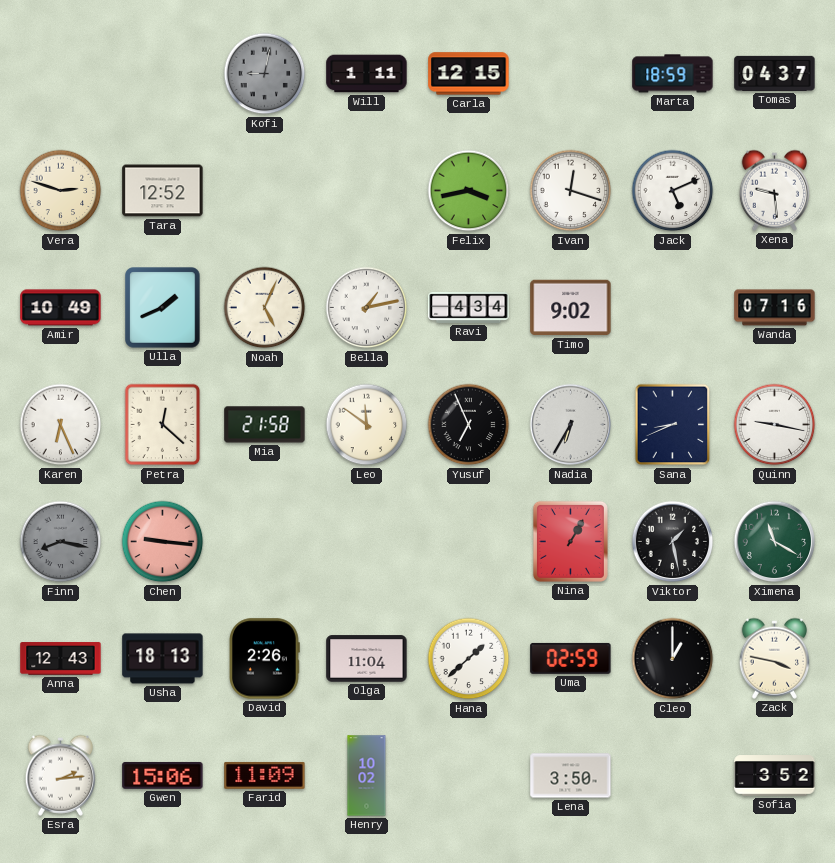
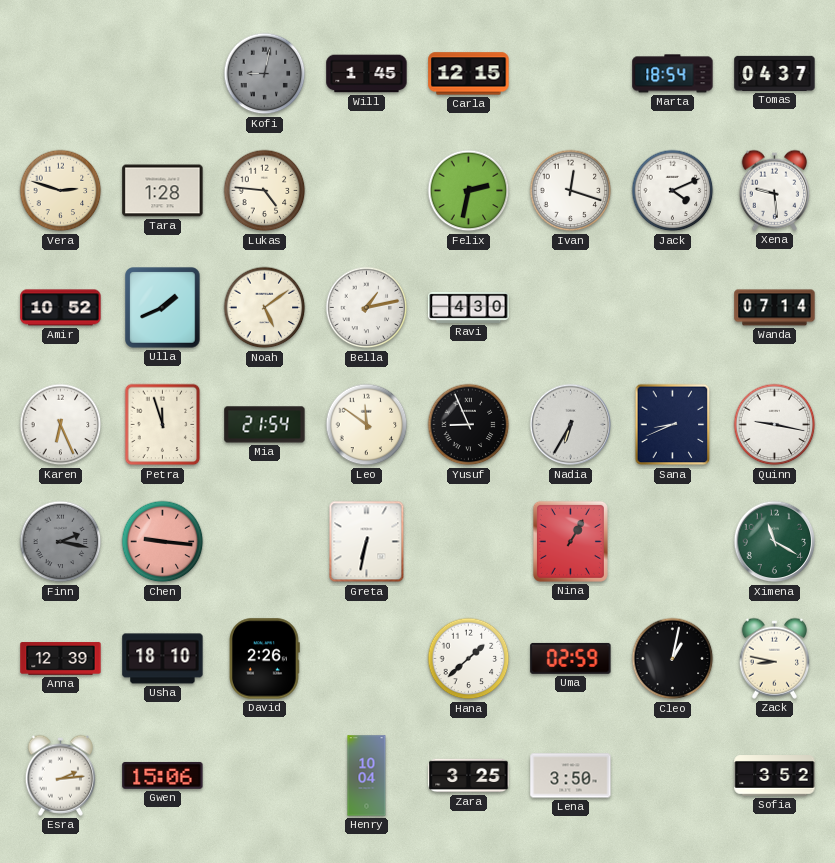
Will: 1:11 -> 1:45
Marta: 18:59 -> 18:54
Tara: 12:52 -> 1:28
Lukas: none -> 4:46
Felix: 3:43 -> 2:32
Jack: 5:11 -> 4:11
Amir: 10:49 -> 10:52
Noah: 5:04 -> 5:09
Ravi: 4:34 -> 4:30
Timo: 9:02 -> none
Wanda: 07:16 -> 07:14
Petra: 12:22 -> 11:57
Mia: 21:58 -> 21:54
Yusuf: 6:56 -> 8:56
Finn: 8:17 -> 2:17
Greta: none -> 6:32
Viktor: 1:28 -> none
Anna: 12:43 -> 12:39
Usha: 18:13 -> 18:10
Olga: 11:04 -> none
Cleo: 1:00 -> 1:02
Zack: 3:47 -> 8:47
Farid: 11:09 -> none
Henry: 10:02 -> 10:04
Zara: none -> 3:25
